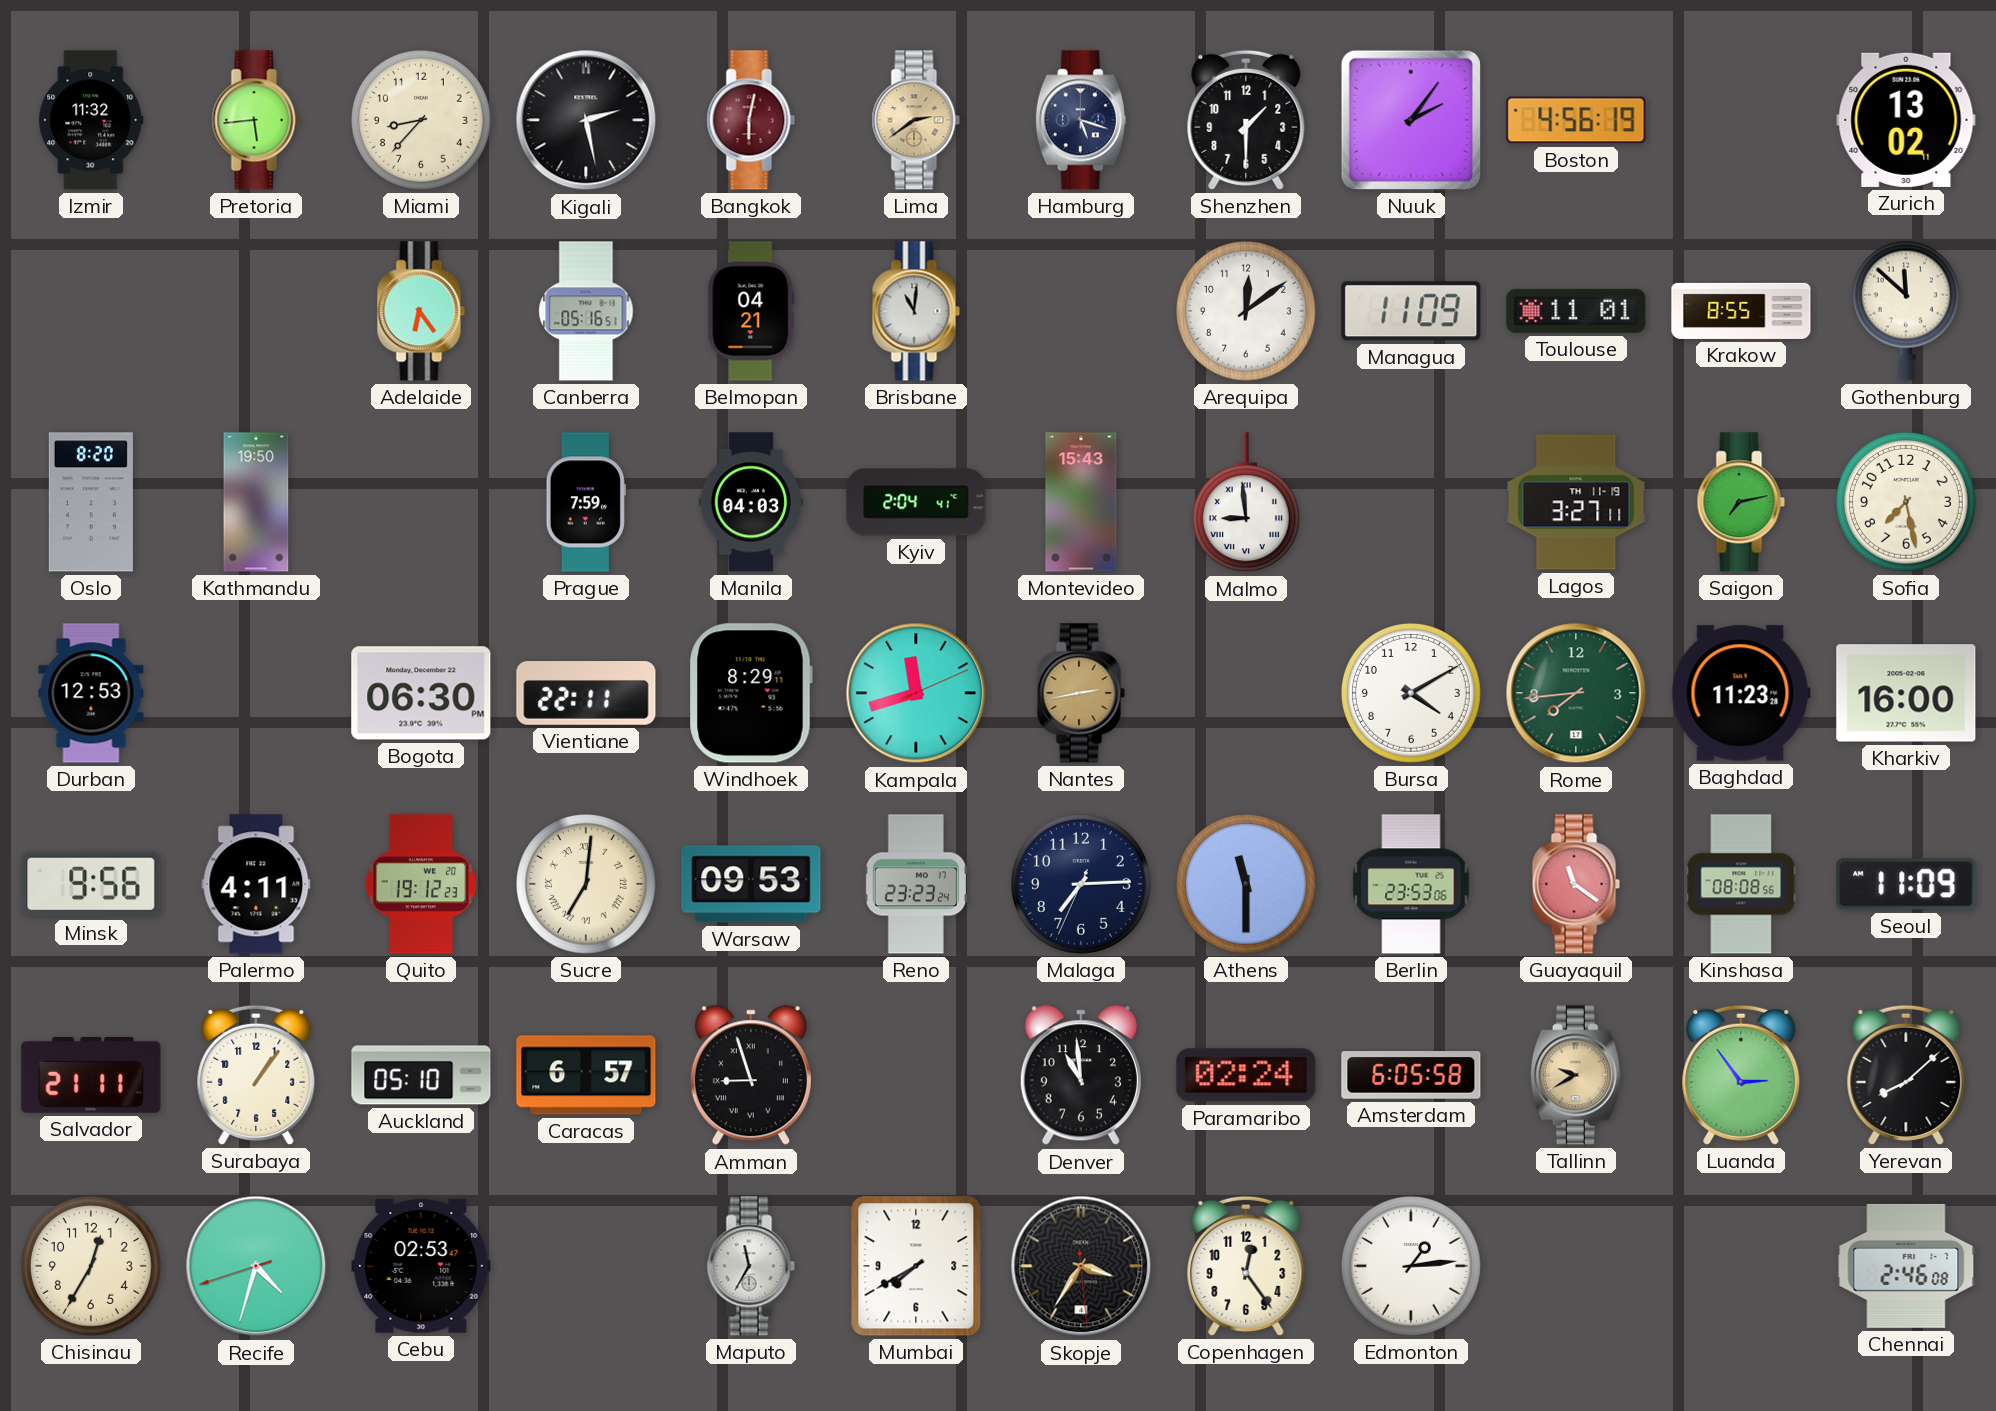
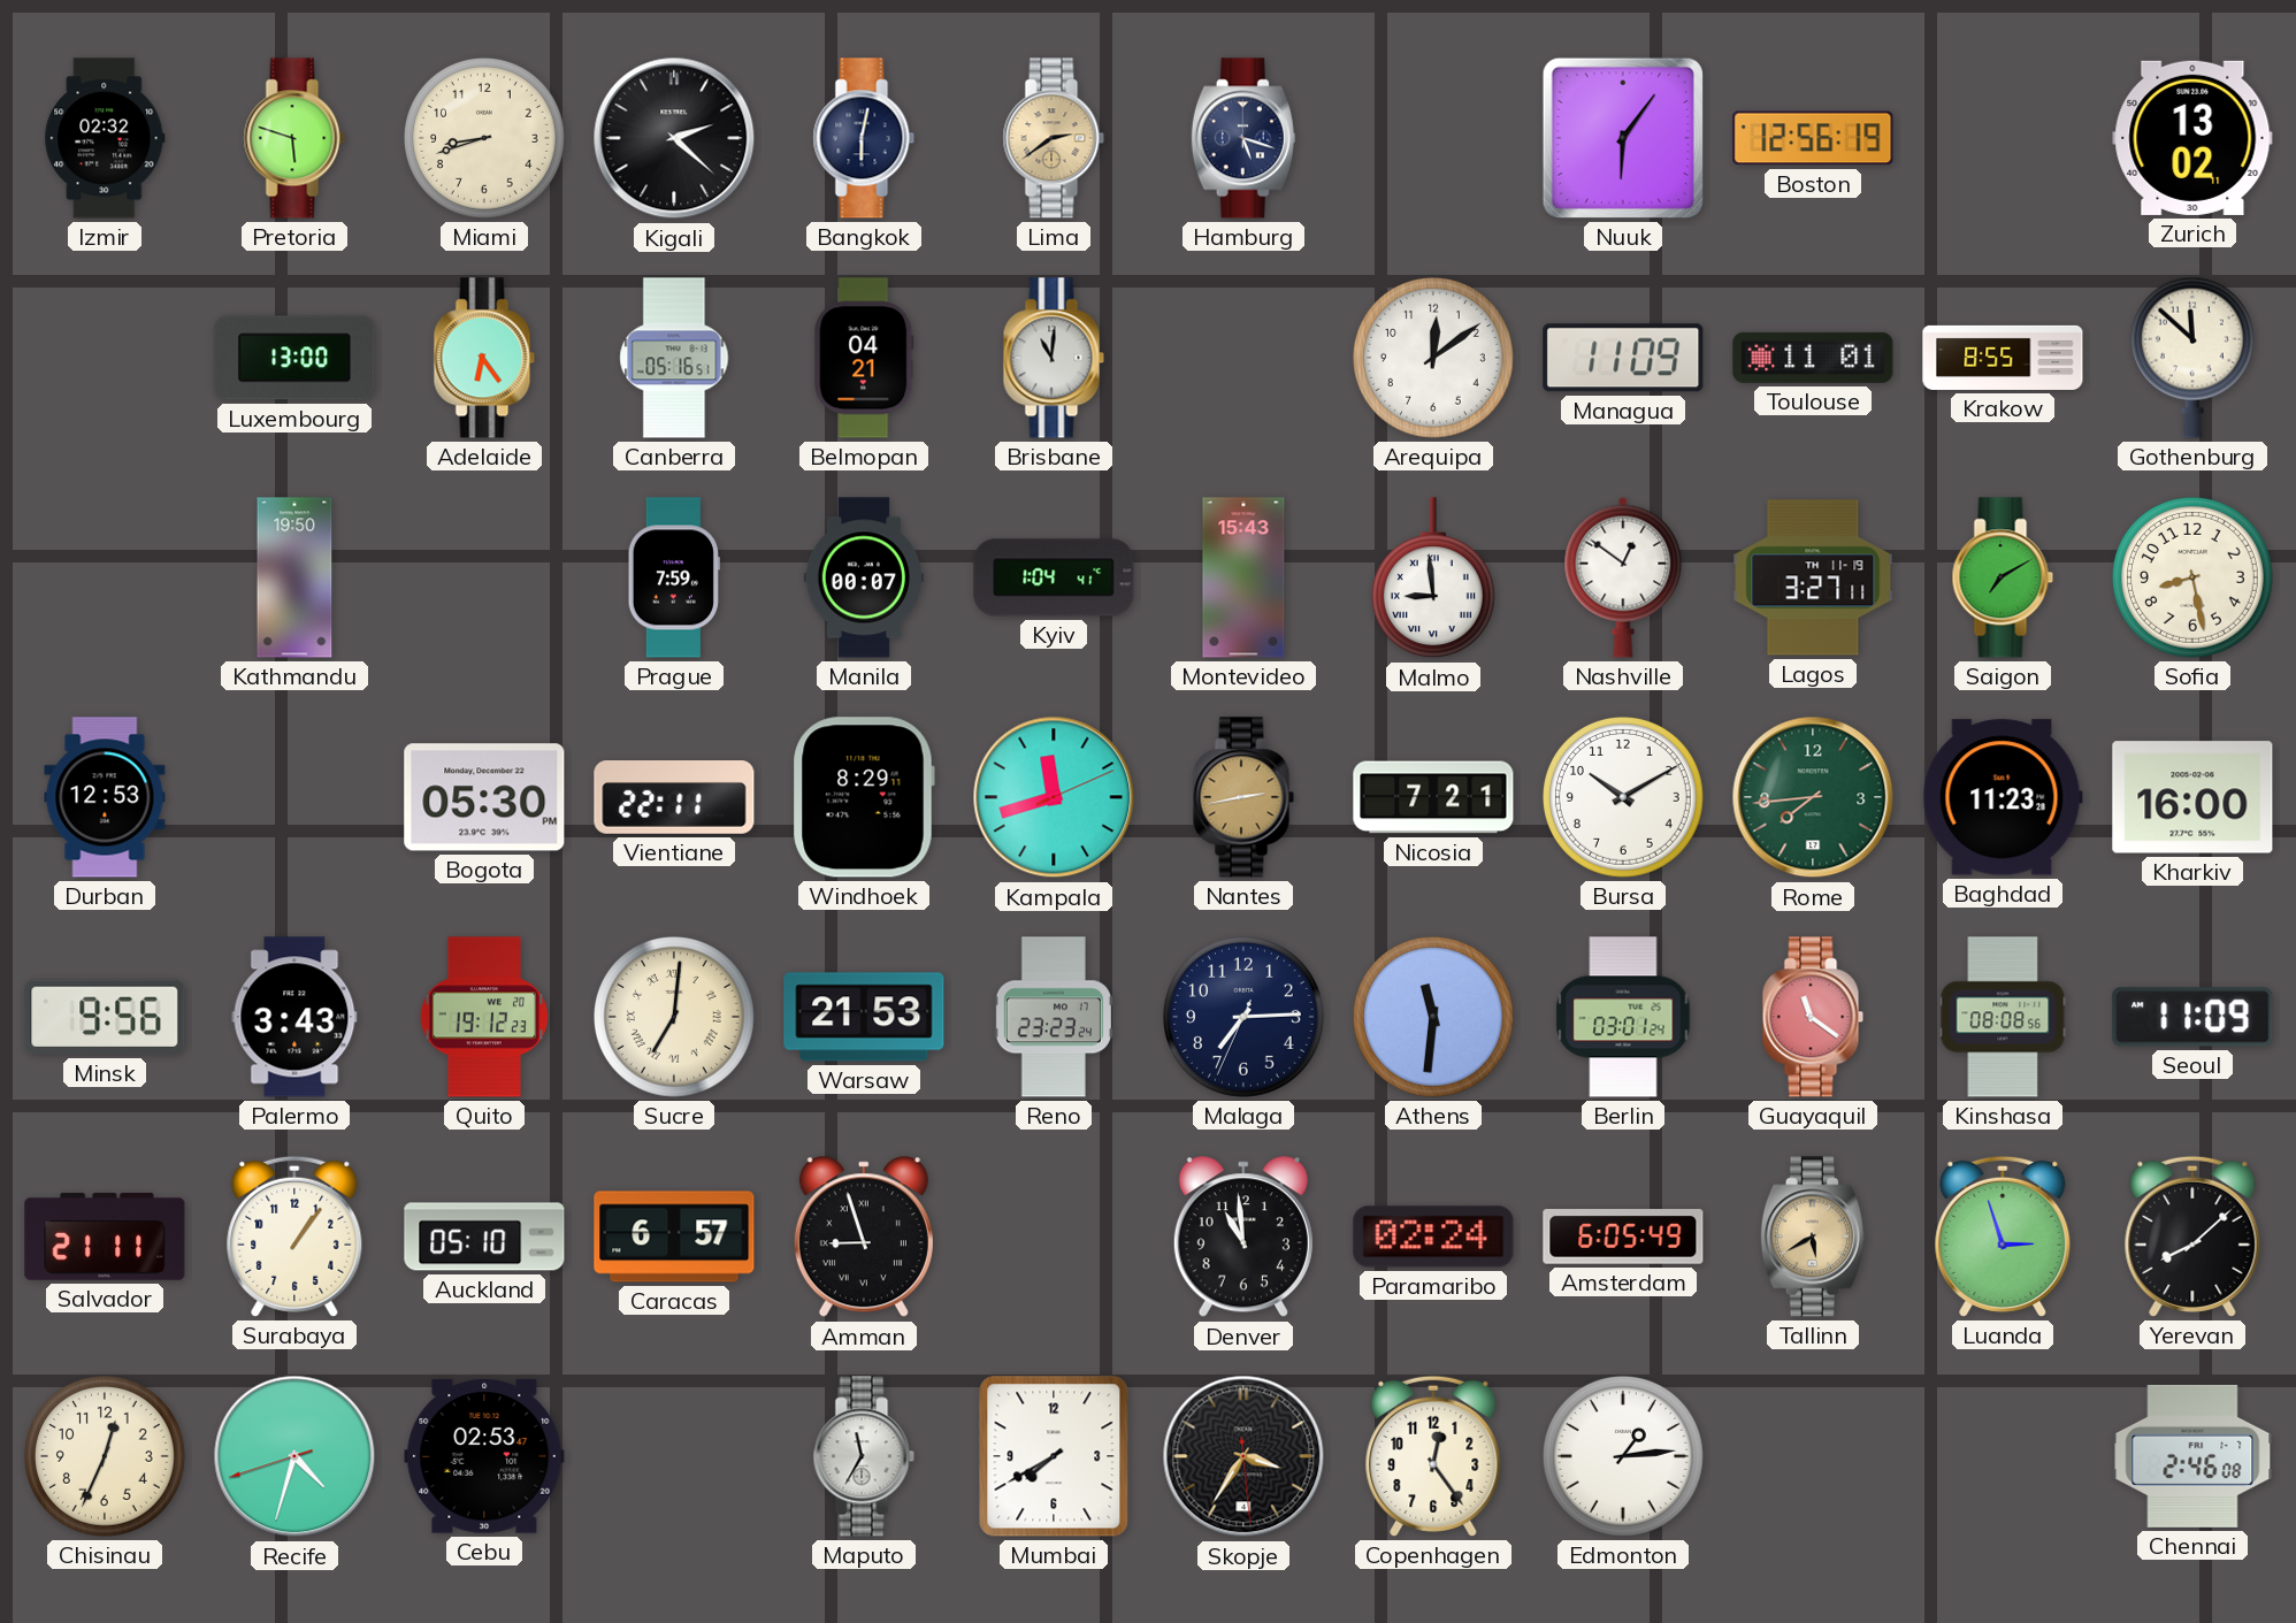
Izmir: 11:32 -> 02:32
Pretoria: 5:44 -> 5:48
Miami: 8:37 -> 8:42
Kigali: 2:28 -> 2:22
Bangkok dial: burgundy -> navy
Shenzhen: 1:30 -> none
Nuuk: 2:06 -> 6:06
Boston: 4:56 -> 12:56
Luxembourg: none -> 13:00
Oslo: 8:20 -> none
Manila: 04:03 -> 00:07
Kyiv: 2:04 -> 1:04
Nashville: none -> 12:51
Saigon: 7:13 -> 7:10
Sofia: 7:28 -> 8:28
Bogota: 06:30 -> 05:30
Nicosia: none -> 7:21
Bursa: 4:10 -> 10:10
Palermo: 4:11 -> 3:43
Warsaw: 09:53 -> 21:53
Athens: 11:30 -> 11:31
Berlin: 23:53 -> 03:01
Amsterdam: 6:05:58 -> 6:05:49
Tallinn: 9:40 -> 5:40
Luanda: 2:54 -> 2:57
Chisinau: 12:35 -> 12:34
